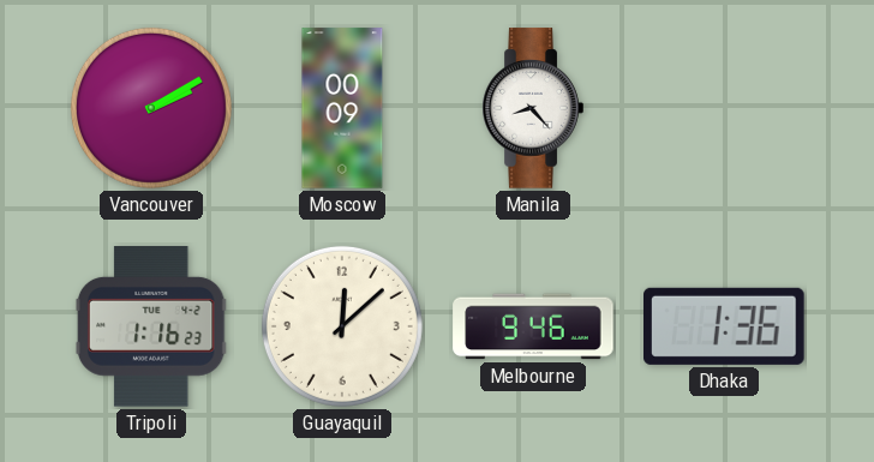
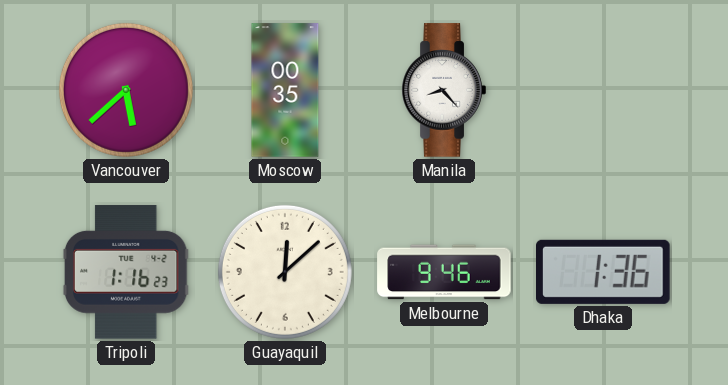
Vancouver: 2:10 -> 5:38
Moscow: 00:09 -> 00:35
